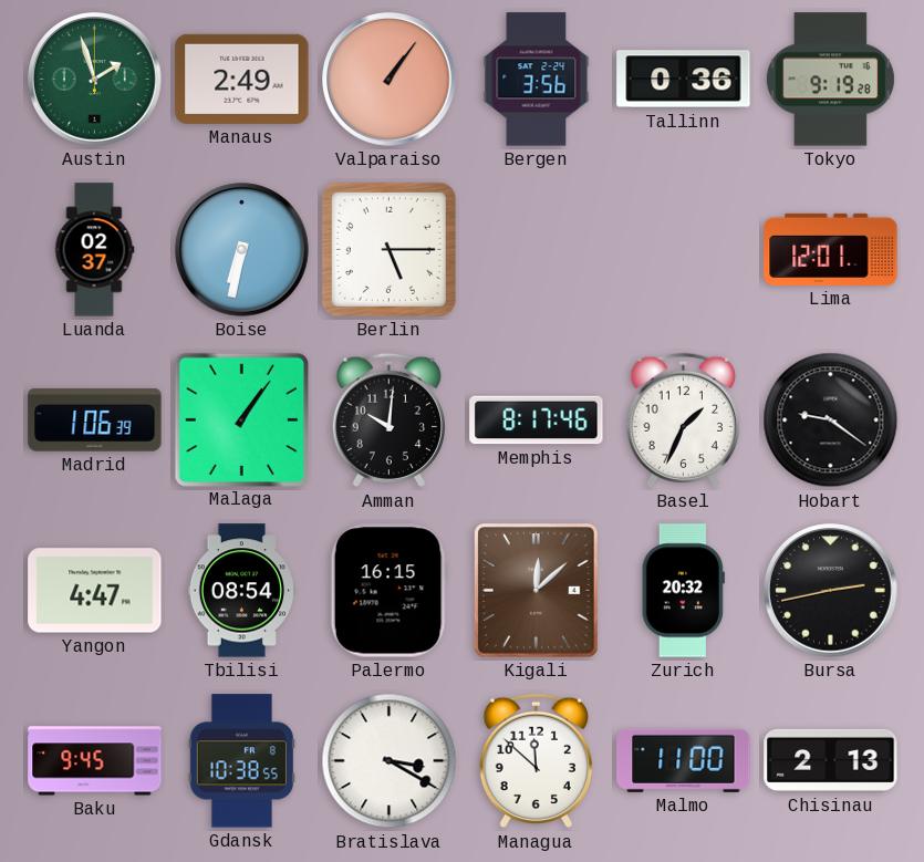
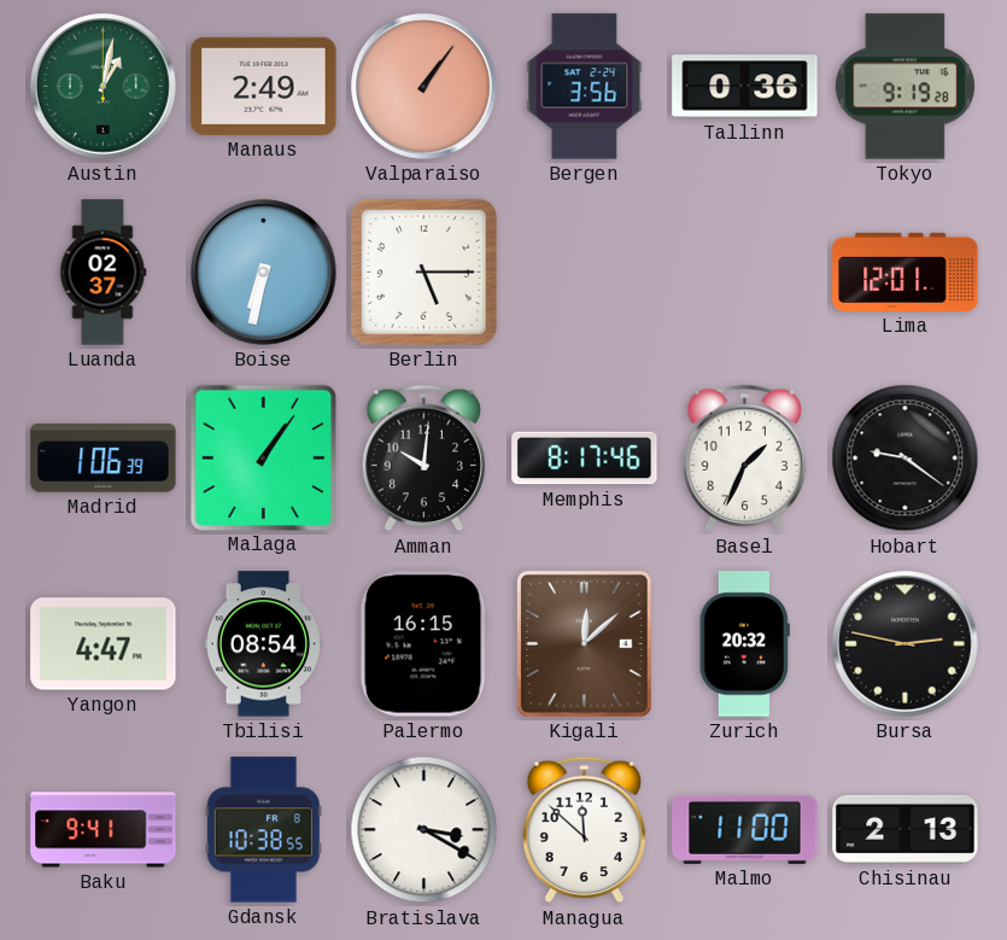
Austin: 1:57 -> 1:02
Bursa: 2:43 -> 2:47
Baku: 9:45 -> 9:41
